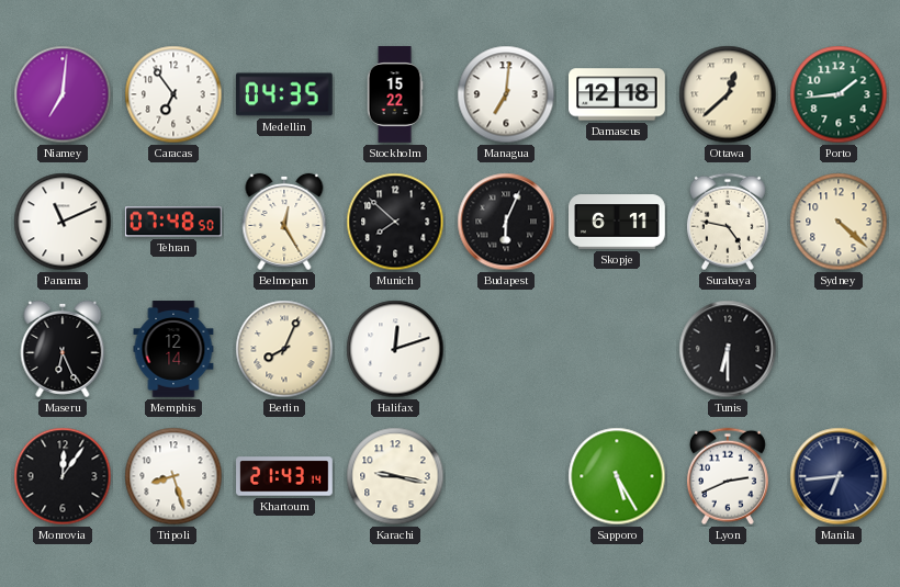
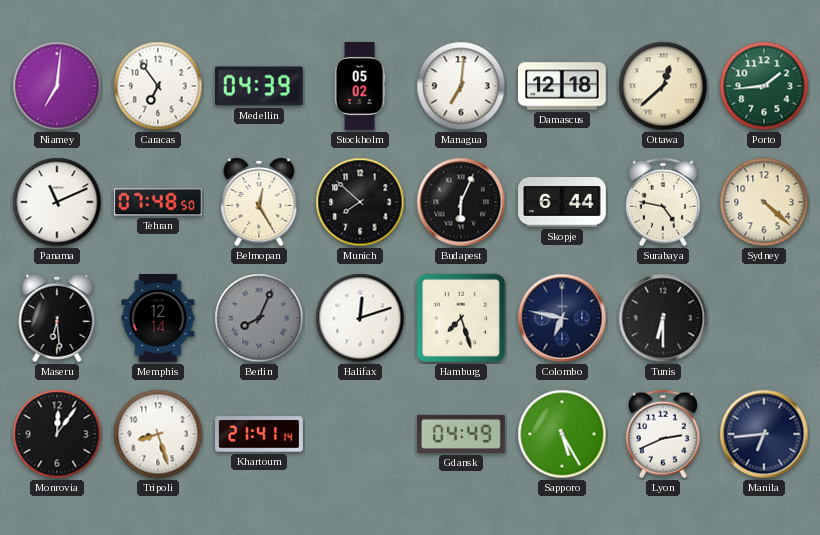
Medellin: 04:35 -> 04:39
Stockholm: 15:22 -> 05:02
Skopje: 6:11 -> 6:44
Maseru: 6:26 -> 6:29
Berlin dial: cream -> grey
Hamburg: none -> 7:27
Colombo: none -> 6:47
Khartoum: 21:43 -> 21:41
Karachi: 9:17 -> none
Gdansk: none -> 04:49
